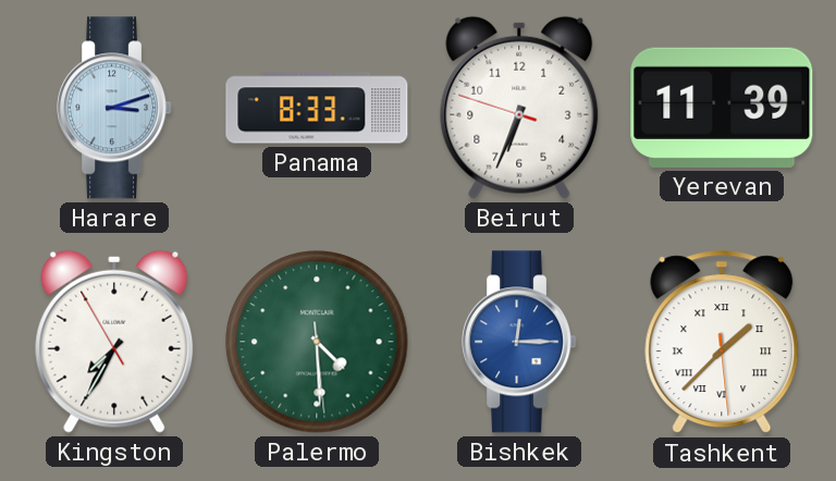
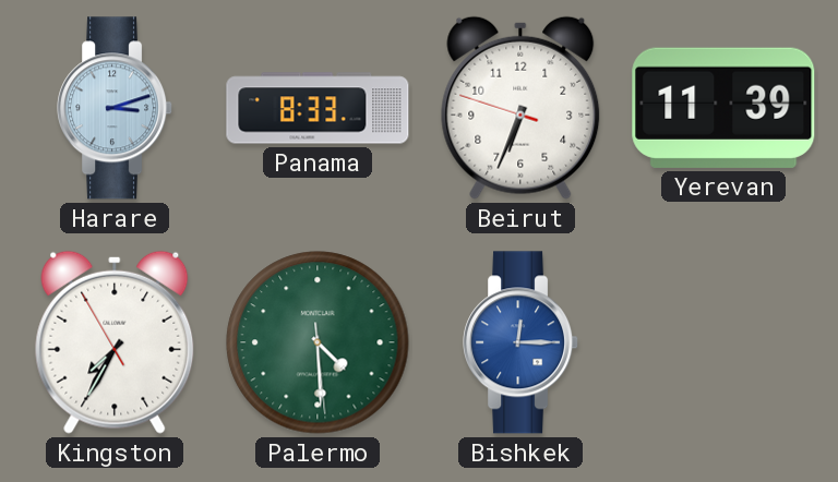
Tashkent: 1:37 -> none
